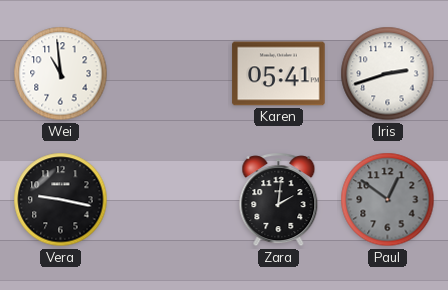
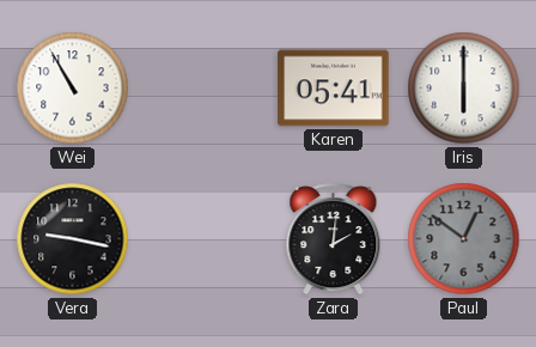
Wei: 10:59 -> 10:55
Iris: 2:42 -> 6:00
